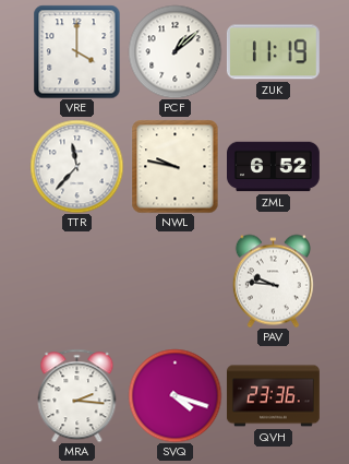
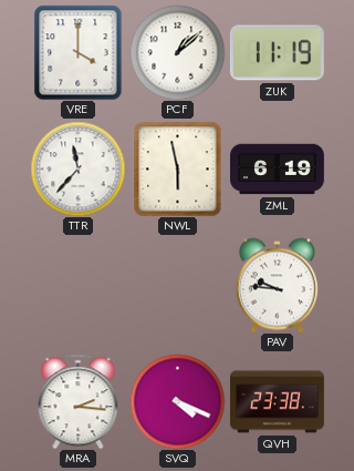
NWL: 9:47 -> 5:58
ZML: 6:52 -> 6:19
SVQ: 4:18 -> 4:19
QVH: 23:36 -> 23:38
